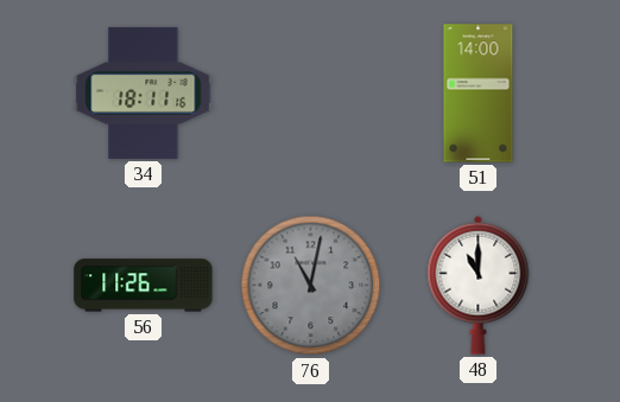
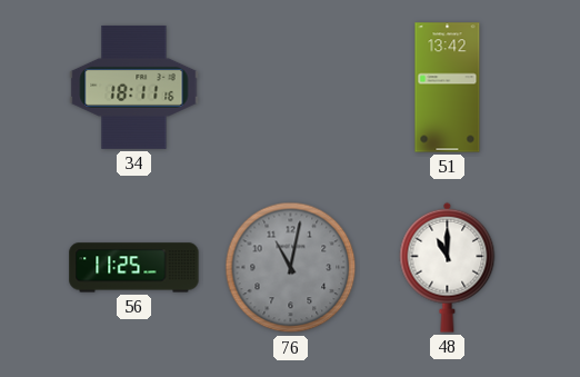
51: 14:00 -> 13:42
56: 11:26 -> 11:25
